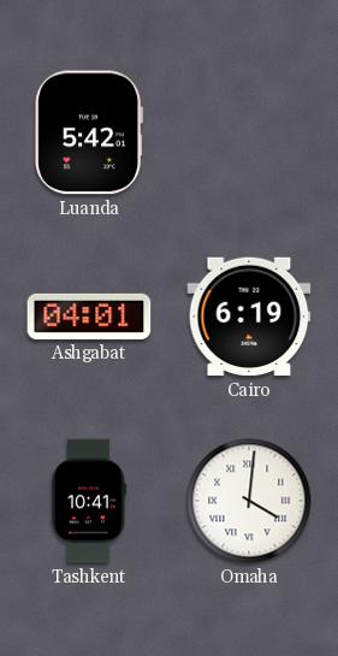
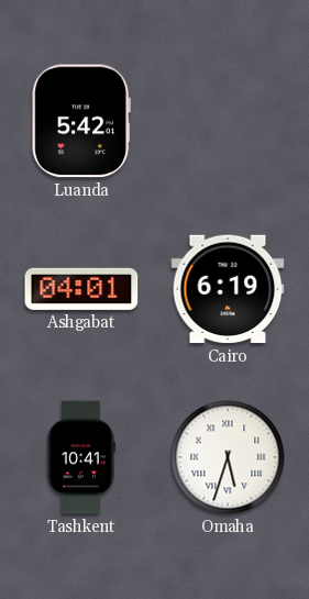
Omaha: 4:01 -> 5:33
